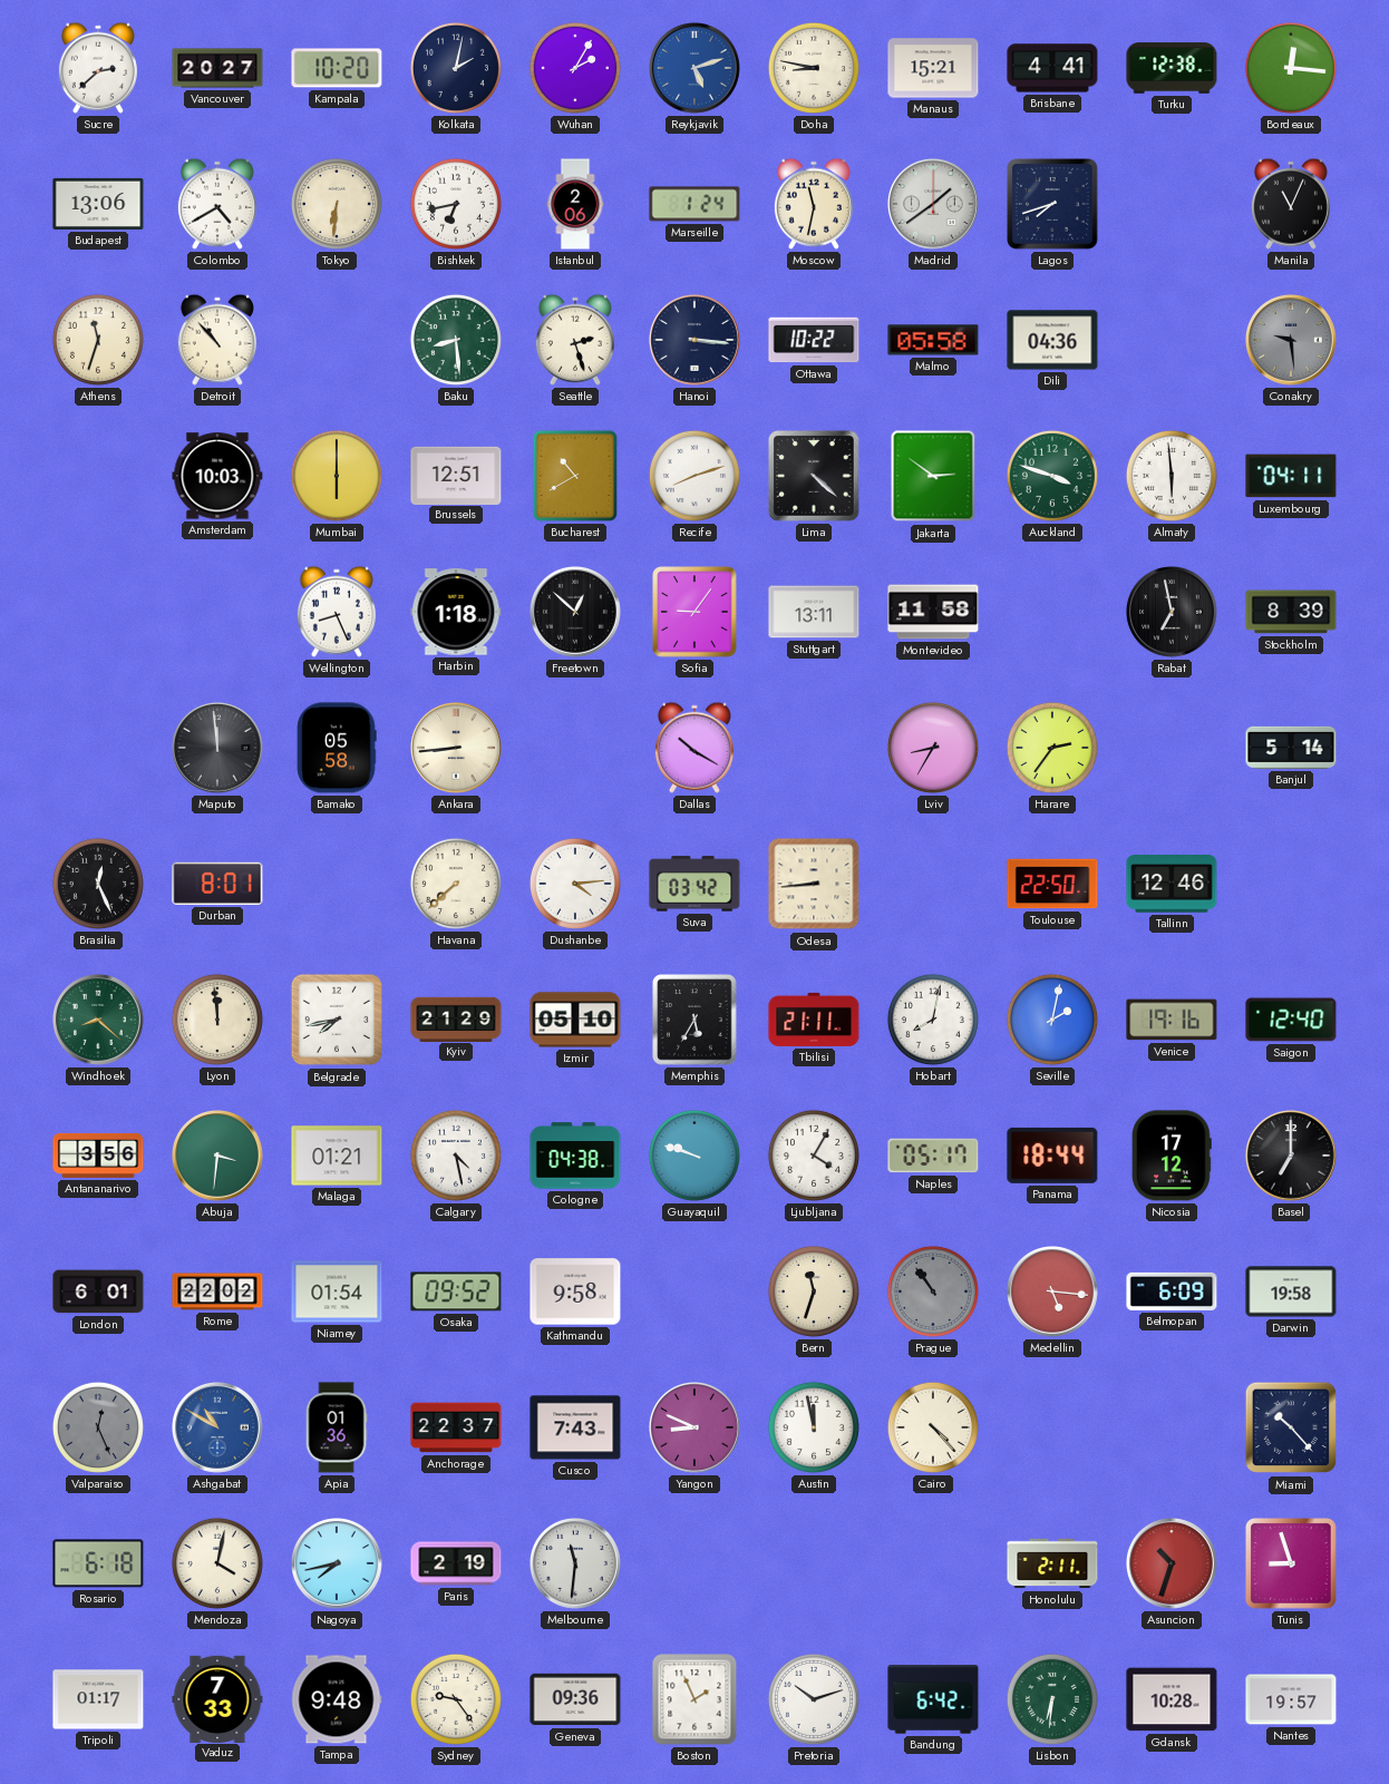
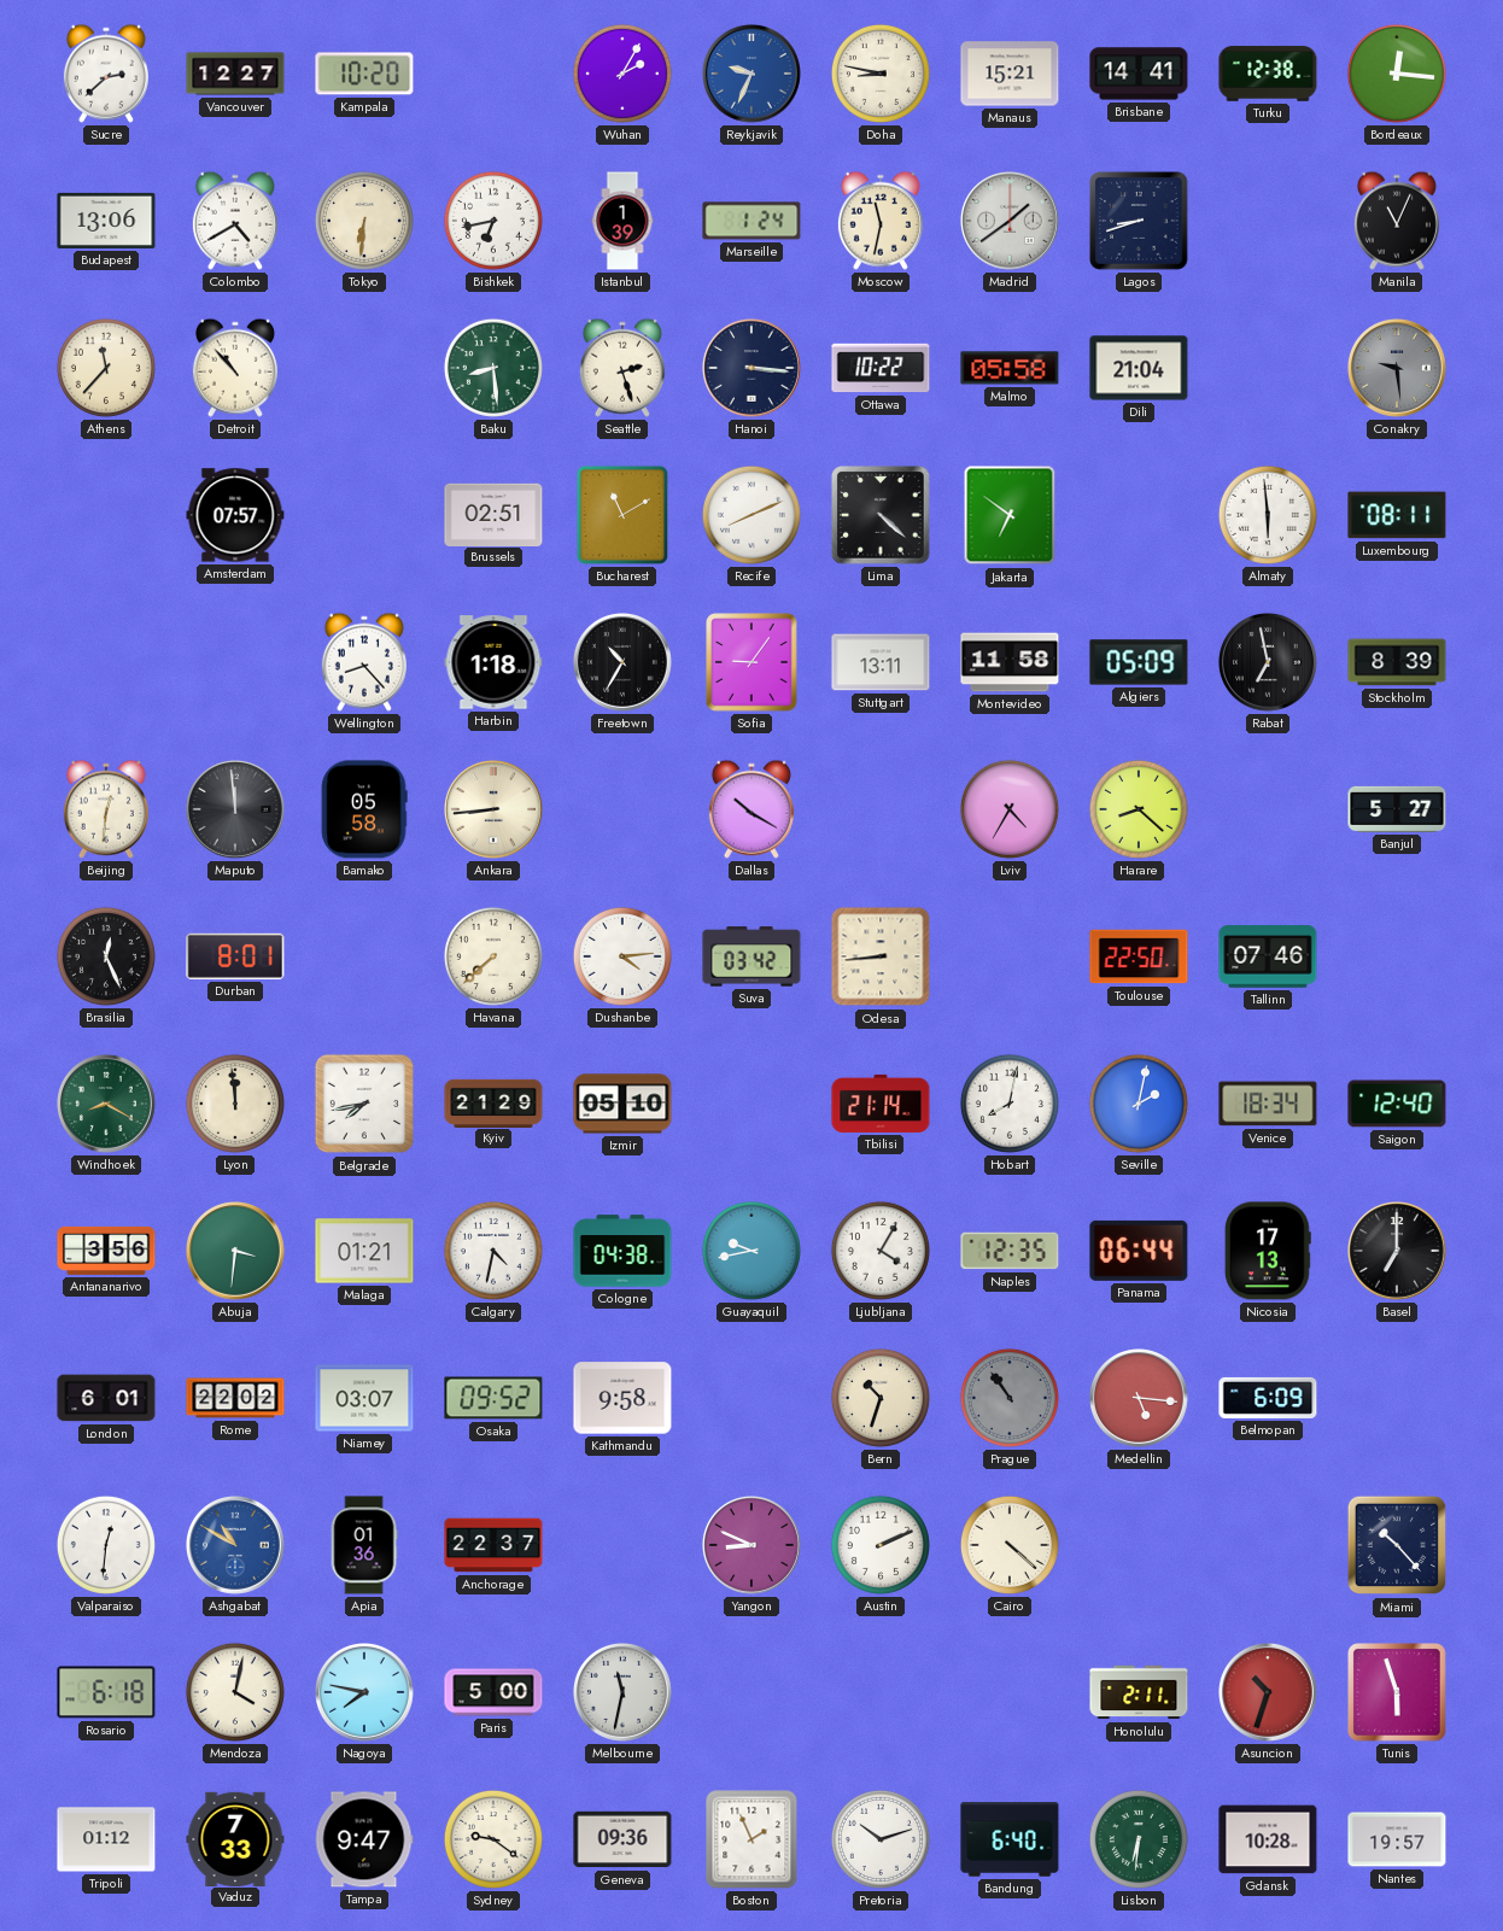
Vancouver: 20:27 -> 12:27
Kolkata: 2:02 -> none
Reykjavik: 5:12 -> 9:34
Brisbane: 4:41 -> 14:41
Istanbul: 2:06 -> 1:39
Lagos: 7:42 -> 8:42
Athens: 11:33 -> 11:37
Dili: 04:36 -> 21:04
Amsterdam: 10:03 -> 07:57
Mumbai: 6:00 -> none
Brussels: 12:51 -> 02:51
Bucharest: 10:40 -> 11:10
Recife: 8:12 -> 8:11
Jakarta: 2:51 -> 6:51
Auckland: 3:48 -> none
Luxembourg: 04:11 -> 08:11
Wellington: 8:26 -> 8:23
Freetown: 12:52 -> 10:35
Algiers: none -> 05:09
Beijing: none -> 12:31
Lviv: 8:35 -> 4:35
Harare: 2:36 -> 8:22
Banjul: 5:14 -> 5:27
Tallinn: 12:46 -> 07:46
Windhoek: 8:22 -> 8:20
Memphis: 5:35 -> none
Tbilisi: 21:11 -> 21:14
Venice: 19:16 -> 18:34
Calgary: 4:28 -> 4:32
Guayaquil: 9:48 -> 9:43
Naples: 05:17 -> 12:35
Panama: 18:44 -> 06:44
Nicosia: 17:12 -> 17:13
Niamey: 01:54 -> 03:07
Bern: 11:33 -> 10:33
Darwin: 19:58 -> none
Valparaiso: 12:26 -> 12:31
Valparaiso dial: grey -> white
Cusco: 7:43 -> none
Austin: 11:58 -> 2:11
Cairo: 4:23 -> 4:22
Nagoya: 7:43 -> 7:47
Paris: 2:19 -> 5:00
Melbourne: 11:31 -> 11:32
Tunis: 8:57 -> 5:57
Tripoli: 01:17 -> 01:12
Tampa: 9:48 -> 9:47
Sydney: 9:24 -> 9:21
Bandung: 6:42 -> 6:40
